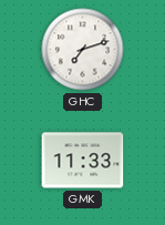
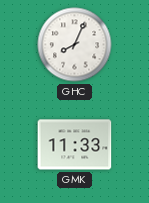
GHC: 7:12 -> 8:04
